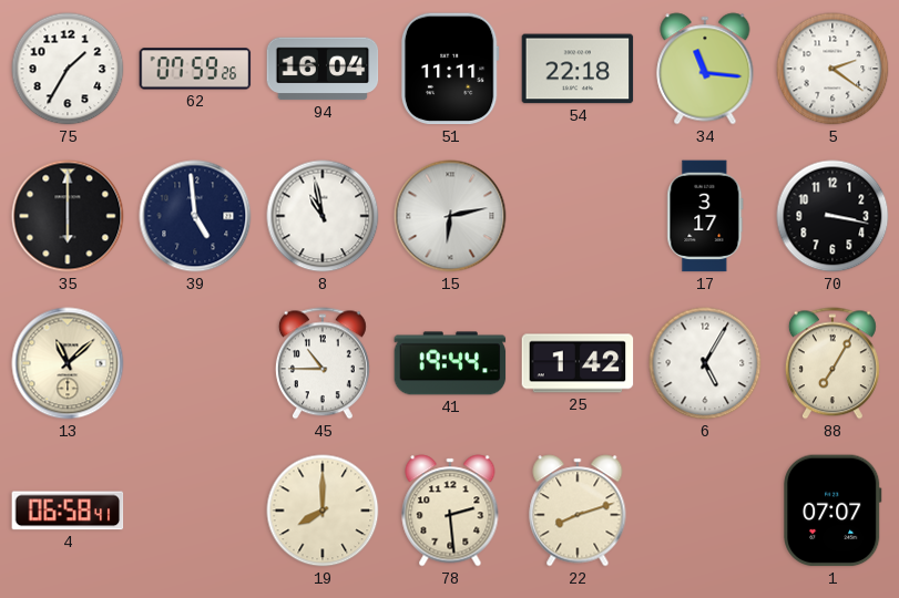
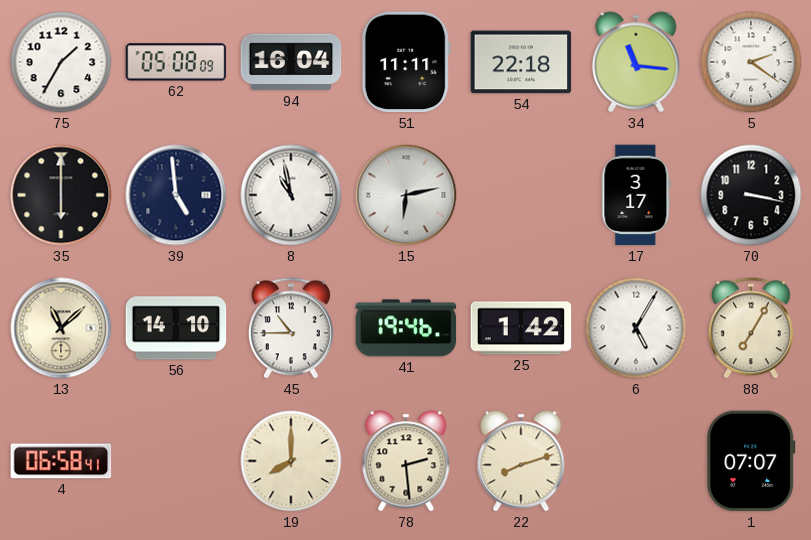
62: 07:59 -> 05:08
56: none -> 14:10
41: 19:44 -> 19:46
